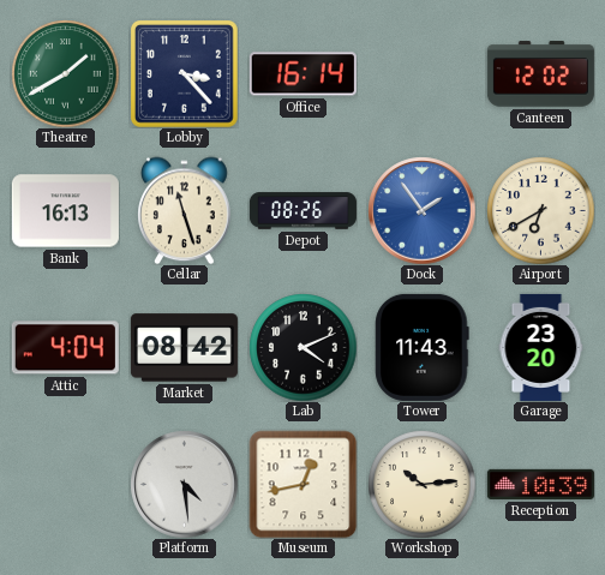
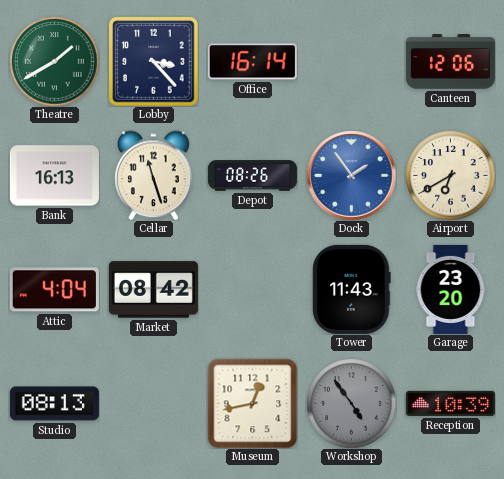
Canteen: 12:02 -> 12:06
Lab: 4:11 -> none
Studio: none -> 08:13
Platform: 4:29 -> none
Workshop: 10:14 -> 4:54
Workshop dial: cream -> grey
